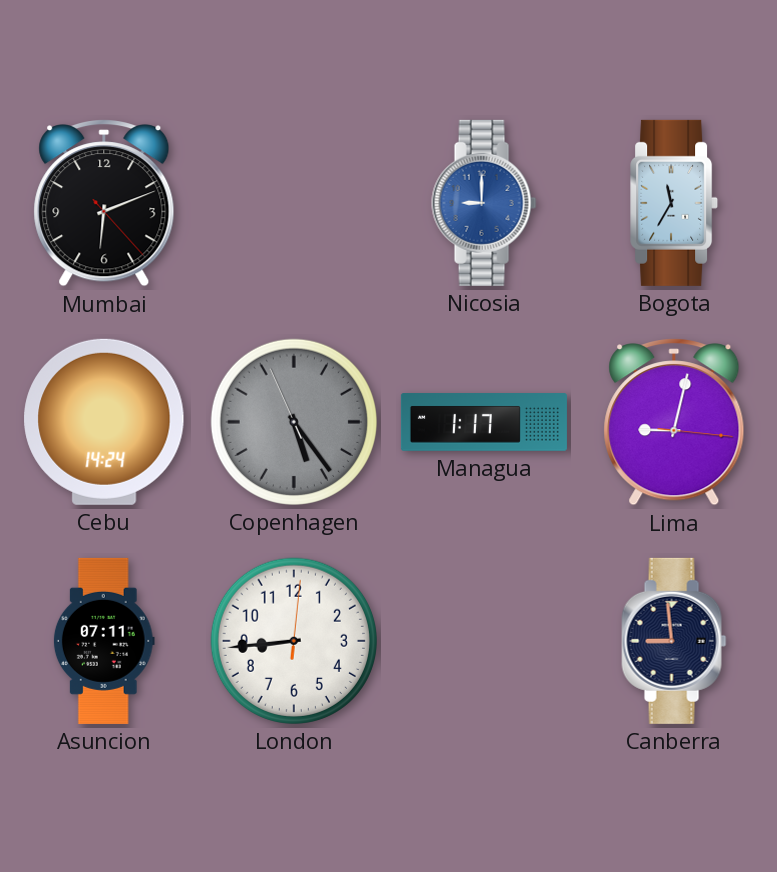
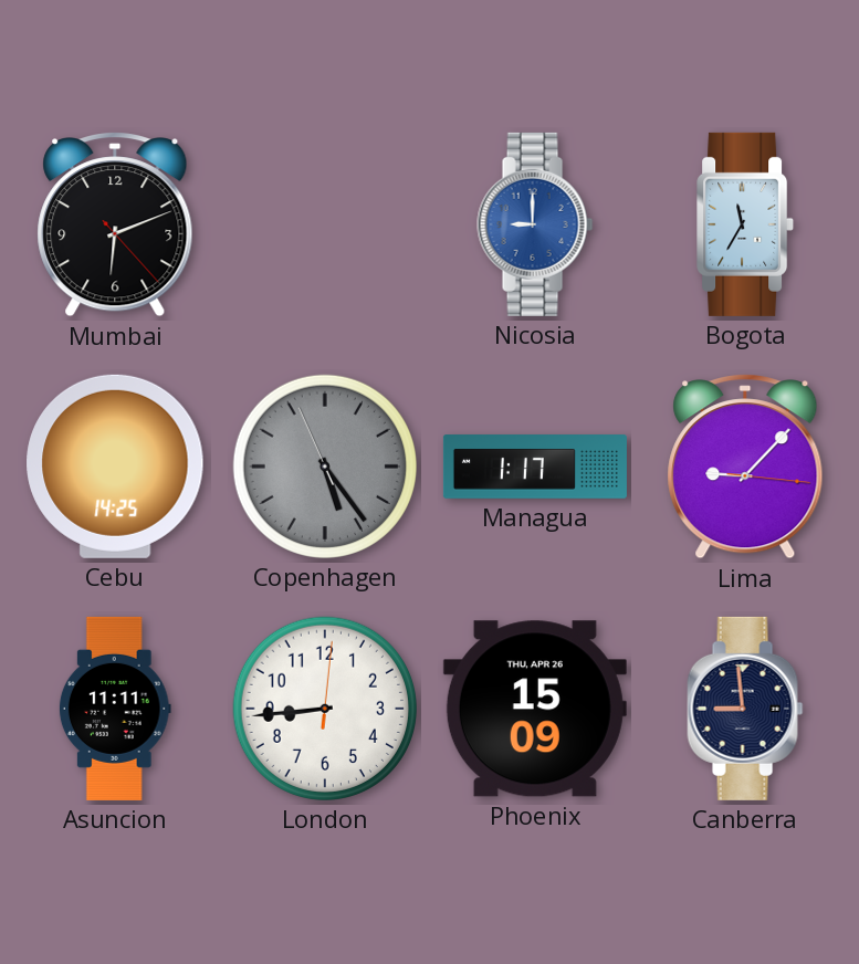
Cebu: 14:24 -> 14:25
Lima: 9:02 -> 9:07
Asuncion: 07:11 -> 11:11
Phoenix: none -> 15:09
